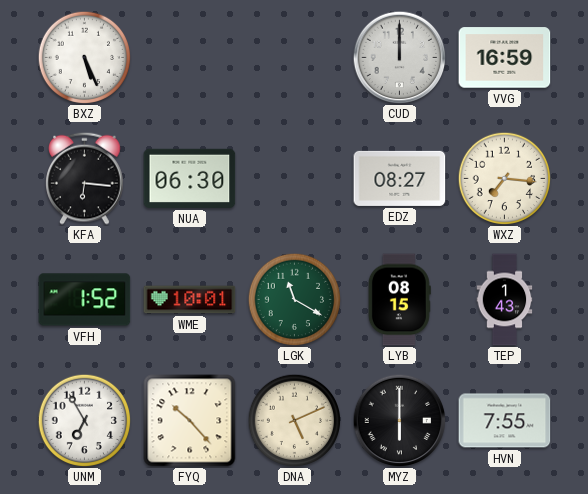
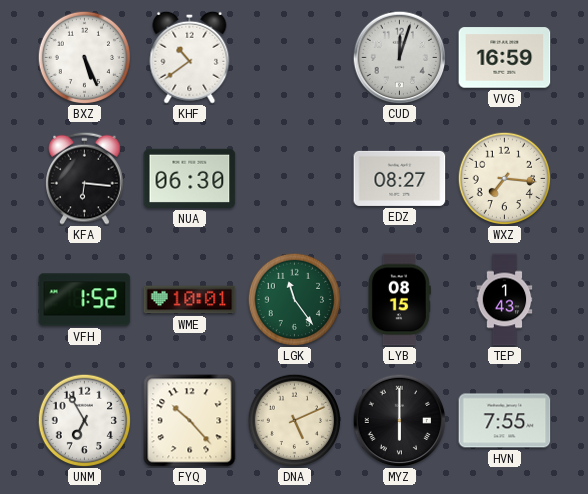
KHF: none -> 10:39
CUD: 12:00 -> 12:03
LGK: 11:20 -> 11:24
